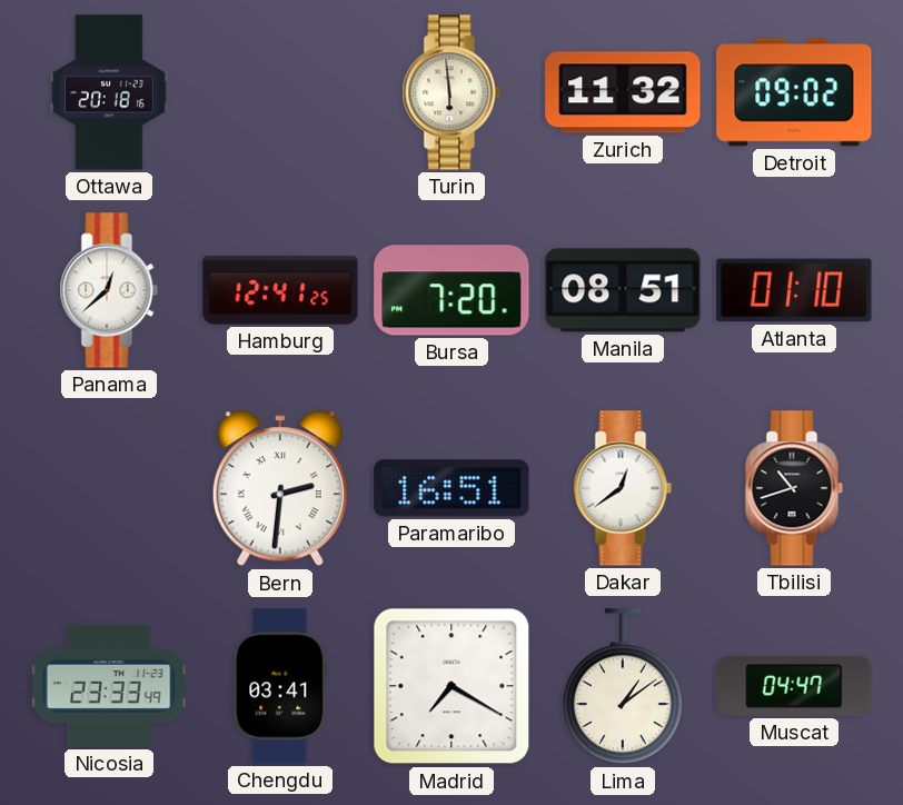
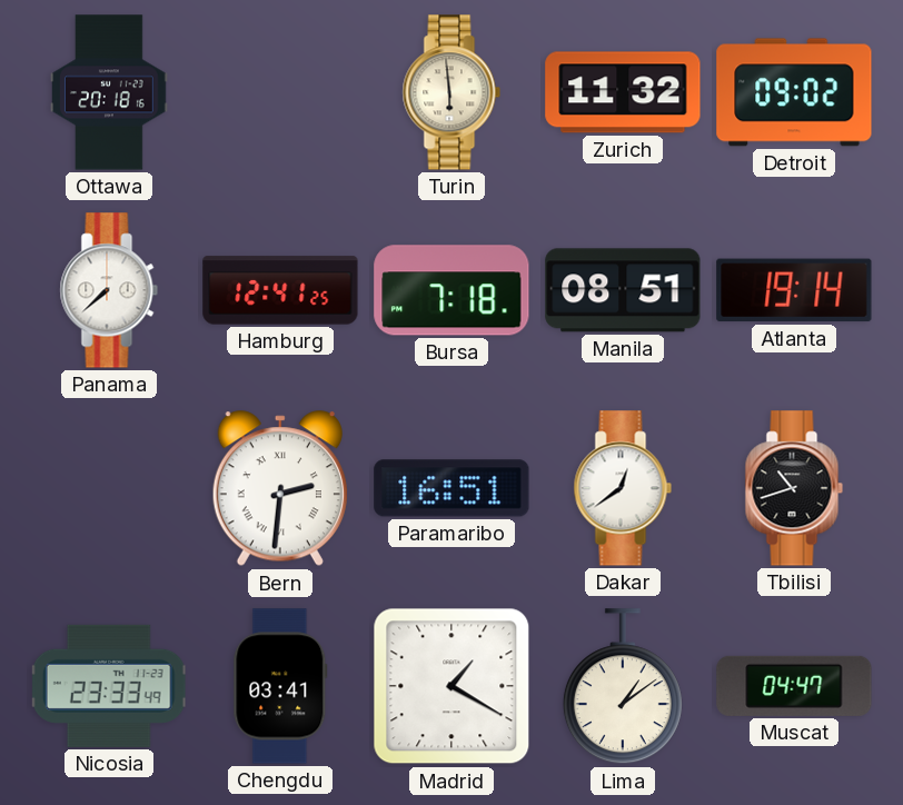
Panama: 12:38 -> 7:38
Bursa: 7:20 -> 7:18
Atlanta: 01:10 -> 19:14
Madrid: 7:20 -> 1:20
